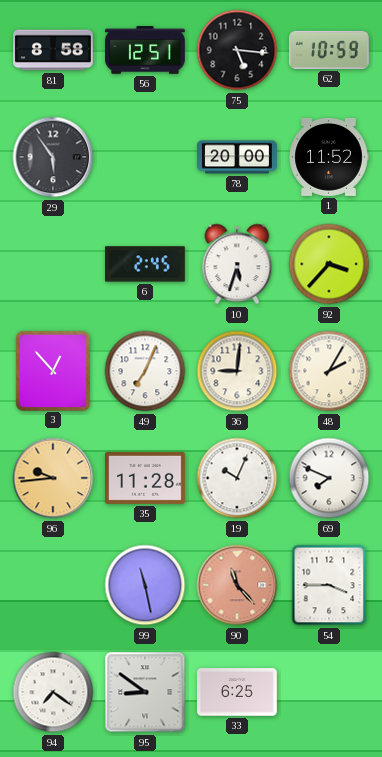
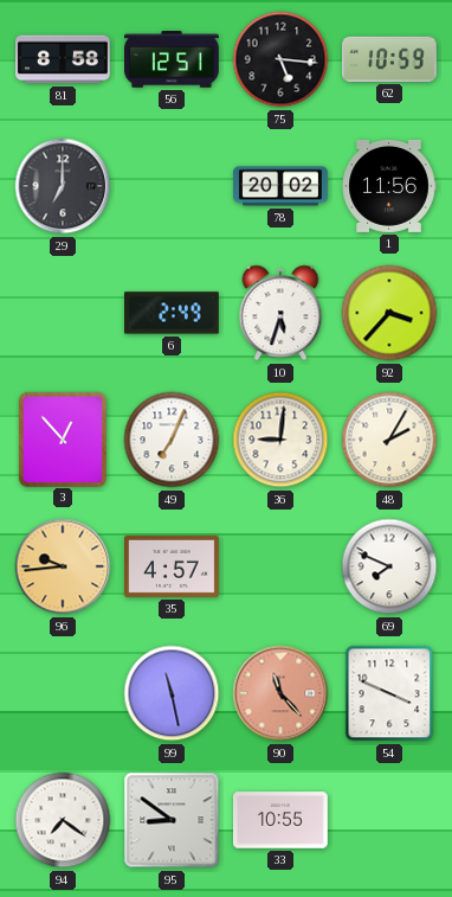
29: 5:54 -> 7:00
78: 20:00 -> 20:02
1: 11:52 -> 11:56
6: 2:45 -> 2:49
35: 11:28 -> 4:57
19: 10:04 -> none
54: 3:45 -> 3:49
33: 6:25 -> 10:55
